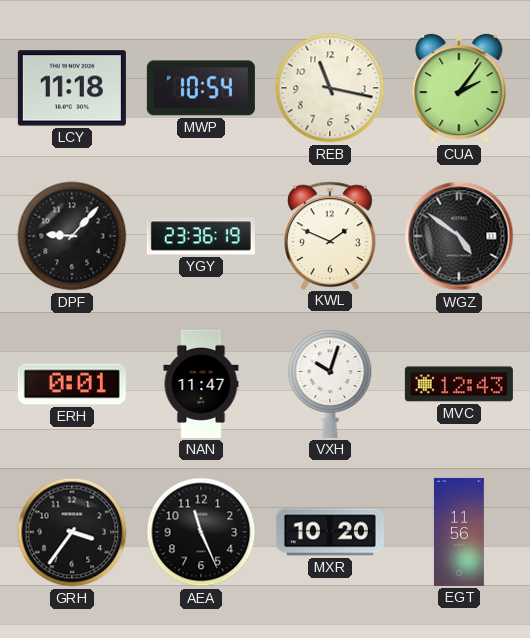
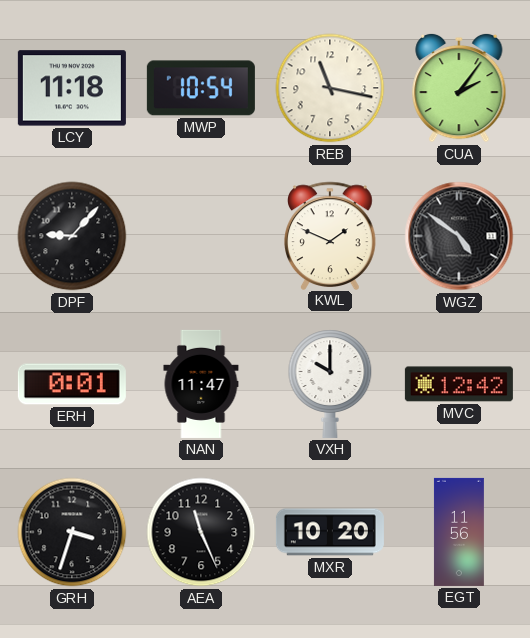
YGY: 23:36 -> none
VXH: 10:03 -> 10:00
MVC: 12:43 -> 12:42
GRH: 3:36 -> 3:33
